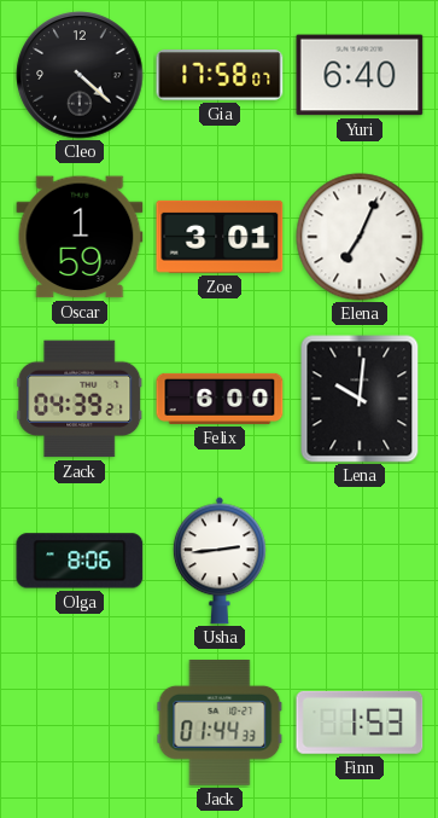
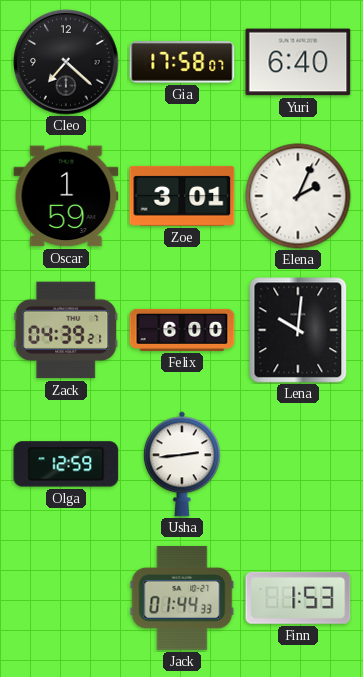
Cleo: 4:22 -> 7:22
Elena: 7:04 -> 2:04
Olga: 8:06 -> 12:59
